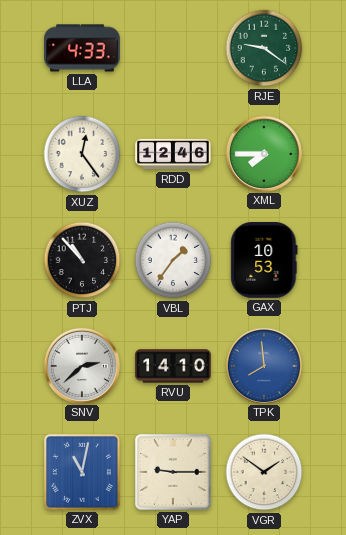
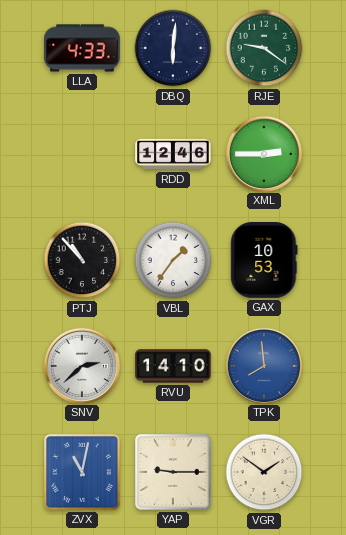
DBQ: none -> 6:01
XUZ: 12:24 -> none
XML: 7:45 -> 2:45
